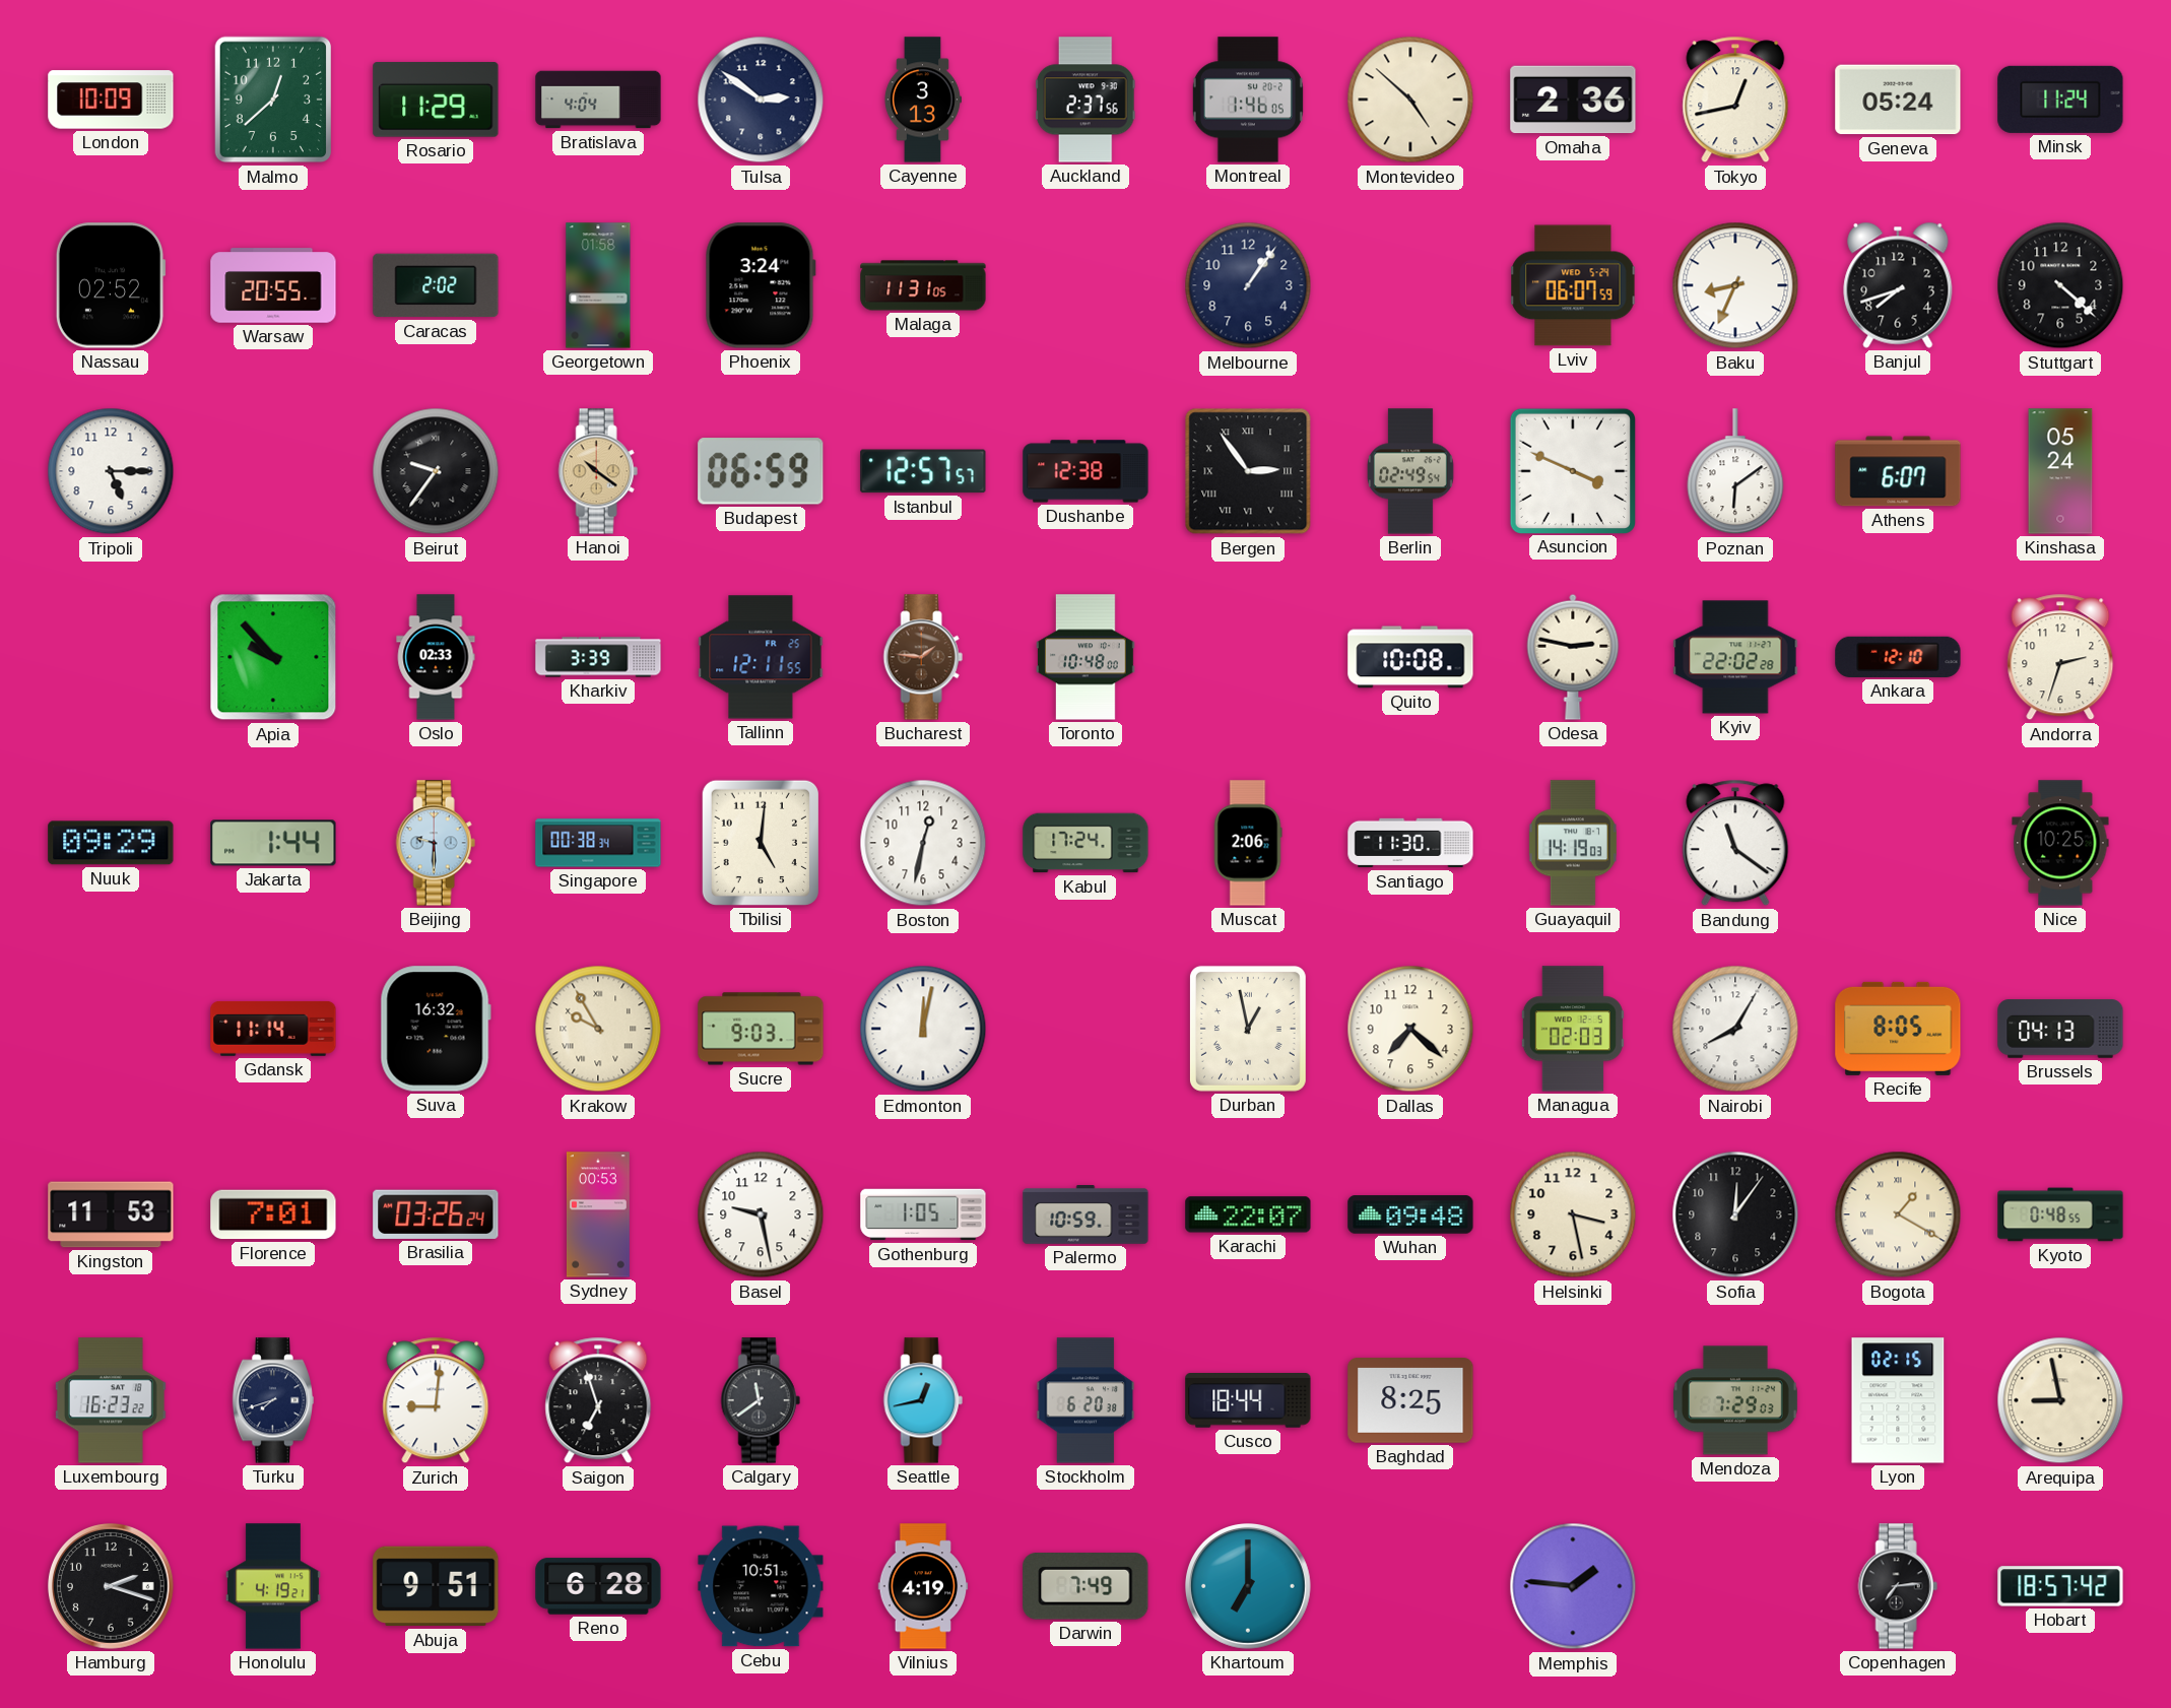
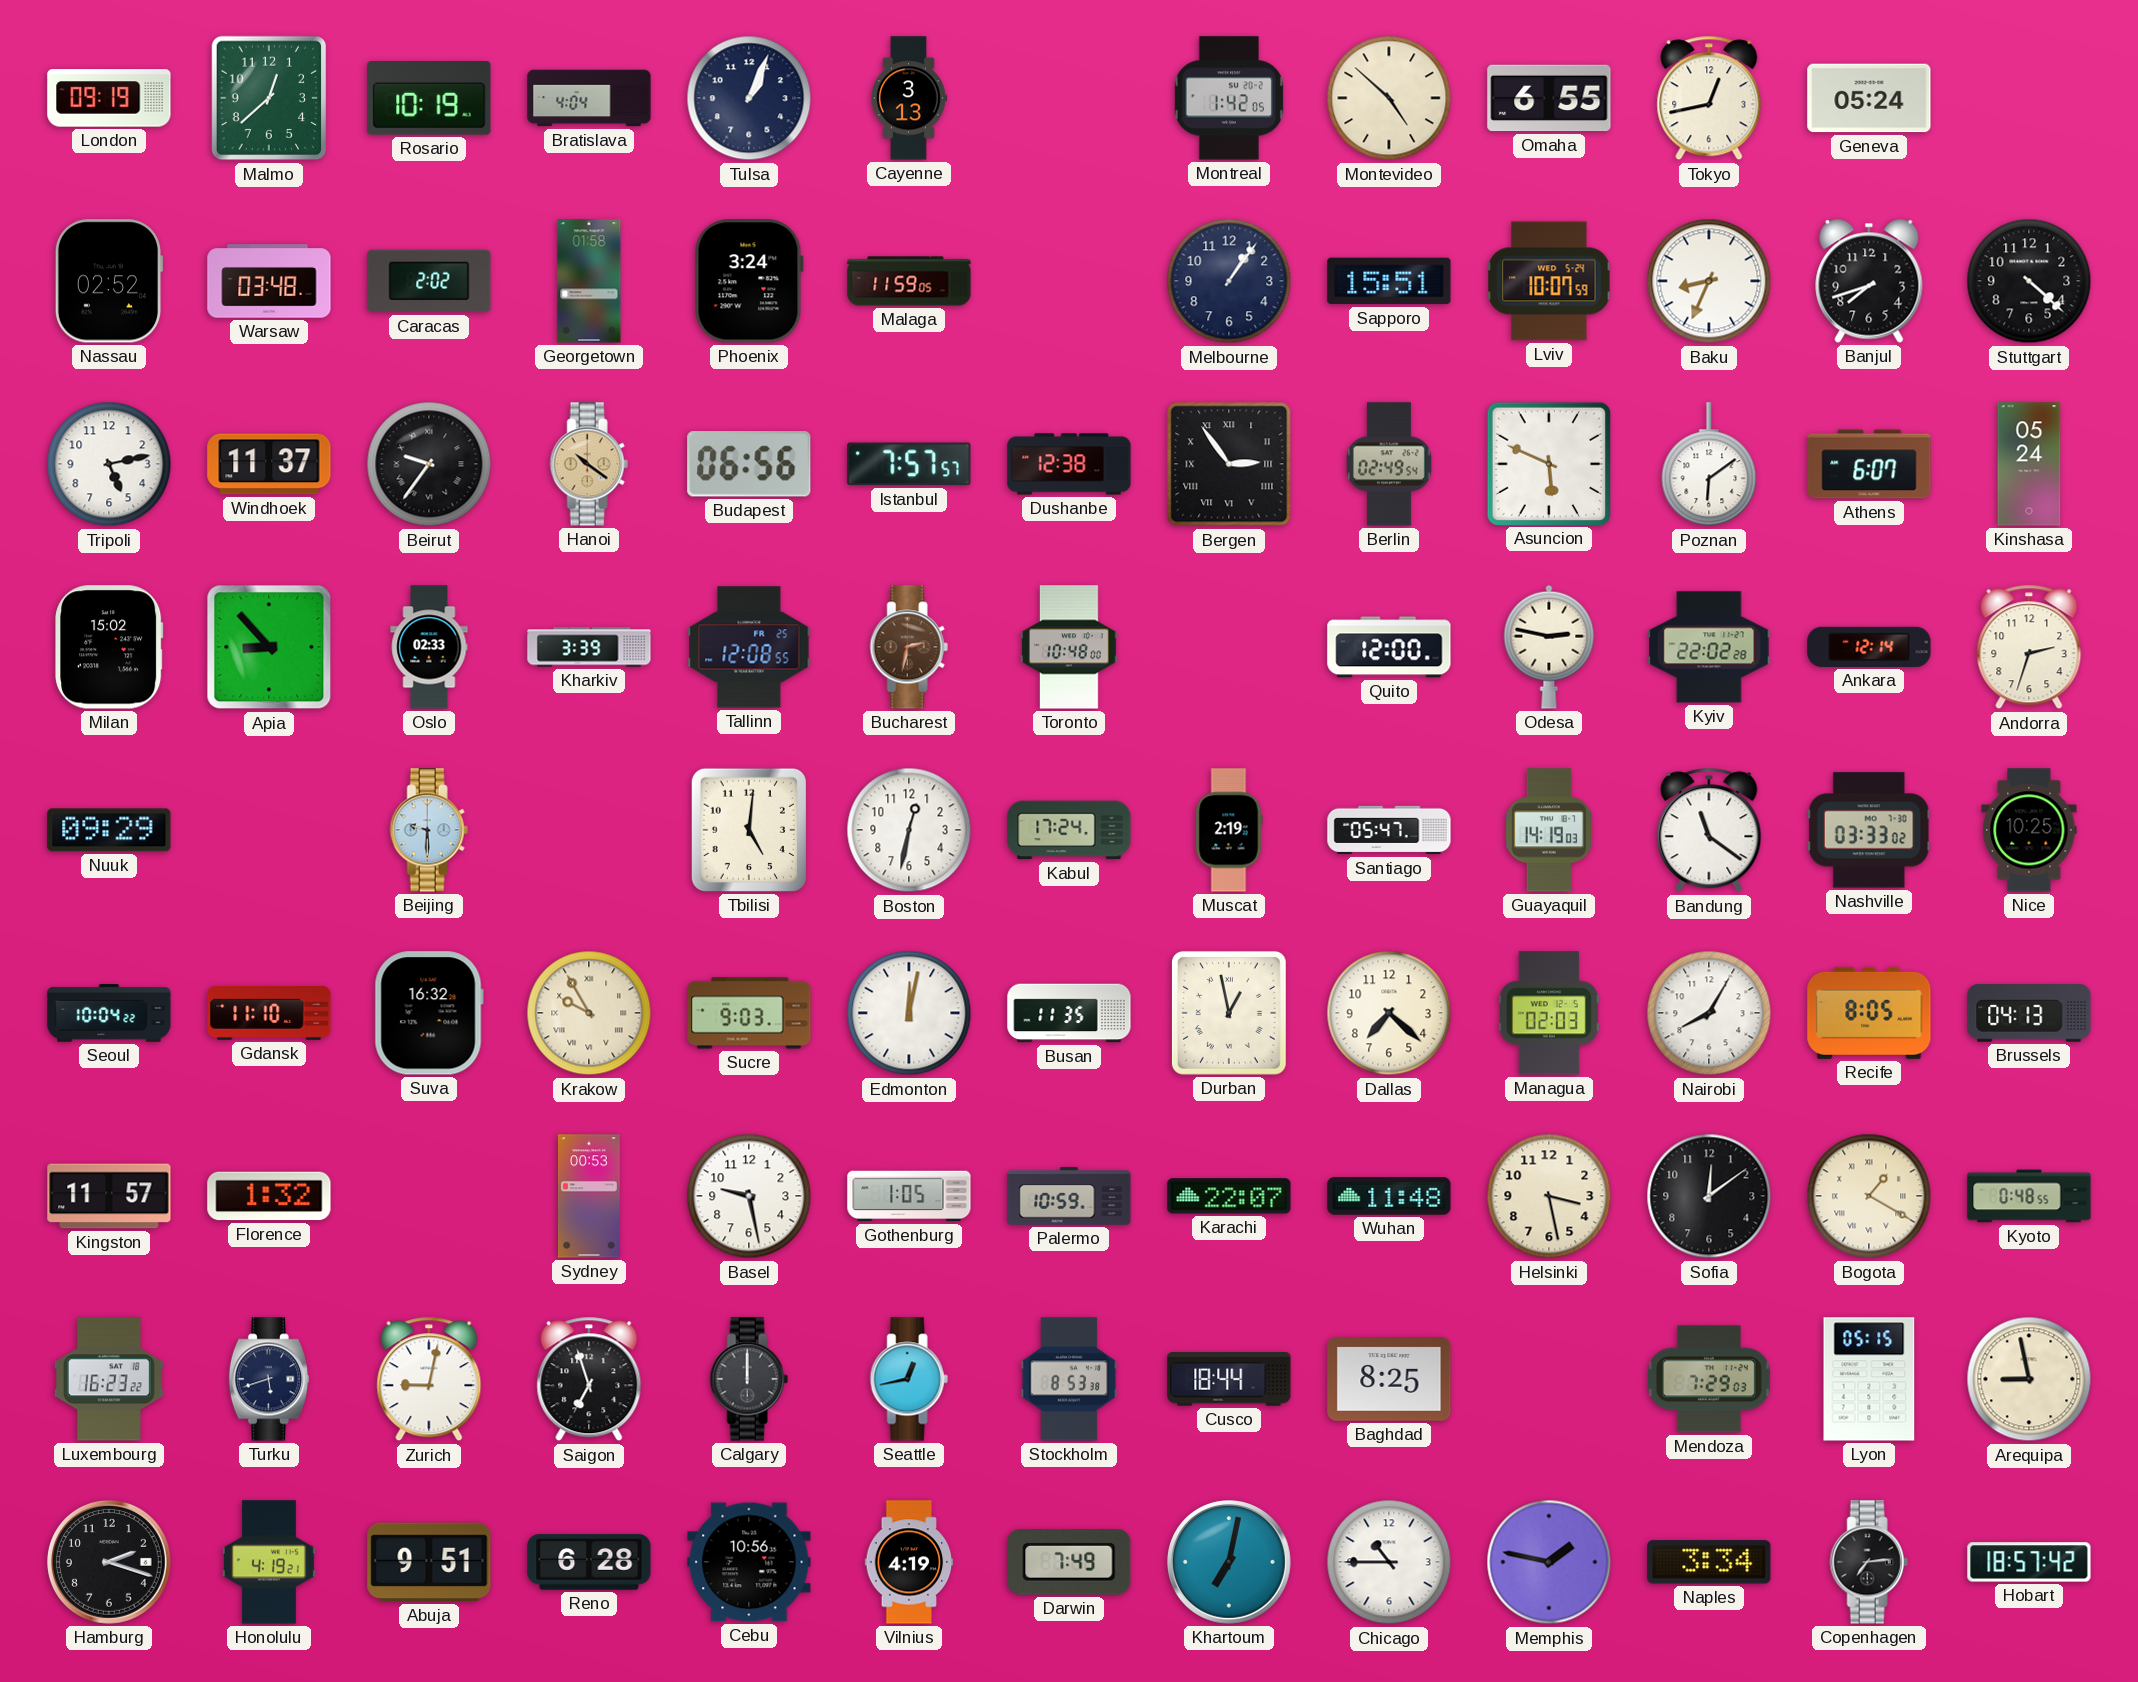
London: 10:09 -> 09:19
Rosario: 11:29 -> 10:19
Tulsa: 2:51 -> 1:04
Auckland: 2:37 -> none
Montreal: 1:46 -> 1:42
Omaha: 2:36 -> 6:55
Minsk: 11:24 -> none
Warsaw: 20:55 -> 03:48
Malaga: 11:31 -> 11:59
Sapporo: none -> 15:51
Lviv: 06:07 -> 10:07
Tripoli: 5:15 -> 5:13
Windhoek: none -> 11:37
Budapest: 06:59 -> 06:56
Istanbul: 12:57 -> 7:57
Asuncion: 3:49 -> 5:49
Milan: none -> 15:02
Apia: 9:53 -> 8:53
Tallinn: 12:11 -> 12:08
Bucharest: 1:46 -> 2:32
Quito: 10:08 -> 12:00
Ankara: 12:10 -> 12:14
Jakarta: 1:44 -> none
Singapore: 00:38 -> none
Muscat: 2:06 -> 2:19
Santiago: 11:30 -> 05:47
Nashville: none -> 03:33
Seoul: none -> 10:04
Gdansk: 11:14 -> 11:10
Busan: none -> 11:35
Kingston: 11:53 -> 11:57
Florence: 7:01 -> 1:32
Brasilia: 03:26 -> none
Wuhan: 09:48 -> 11:48
Sofia: 12:06 -> 12:09
Turku: 7:42 -> 5:42
Zurich: 9:01 -> 9:02
Calgary: 11:39 -> 12:00
Stockholm: 6:20 -> 8:53
Lyon: 02:15 -> 05:15
Cebu: 10:51 -> 10:56
Khartoum: 7:00 -> 7:02
Chicago: none -> 10:45
Memphis: 1:46 -> 1:47
Naples: none -> 3:34
